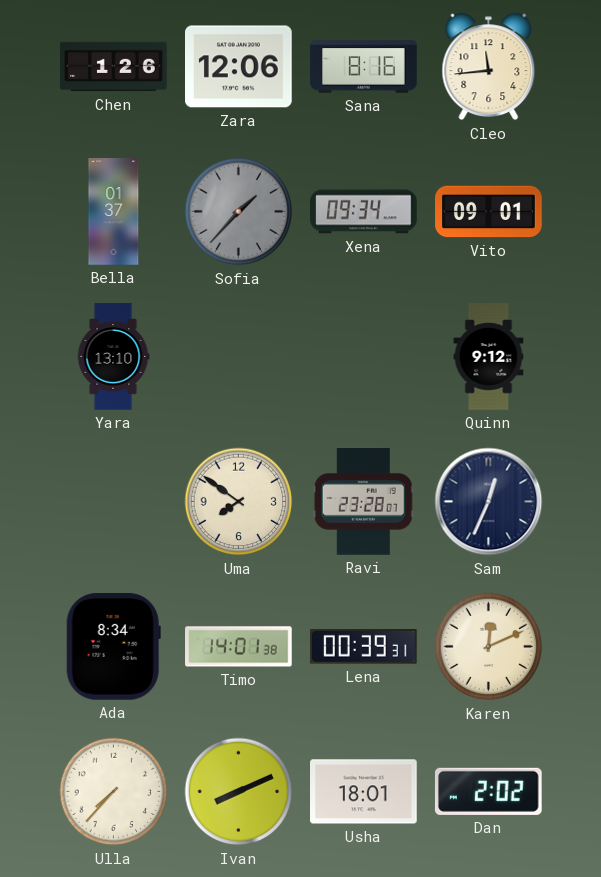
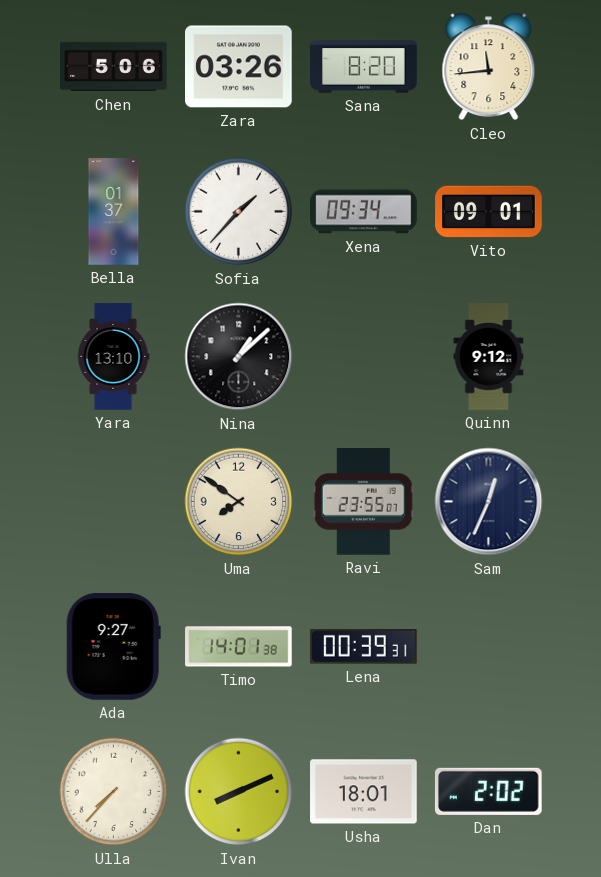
Chen: 1:26 -> 5:06
Zara: 12:06 -> 03:26
Sana: 8:16 -> 8:20
Sofia dial: grey -> white
Nina: none -> 1:08
Ravi: 23:28 -> 23:55
Ada: 8:34 -> 9:27
Karen: 12:11 -> none
